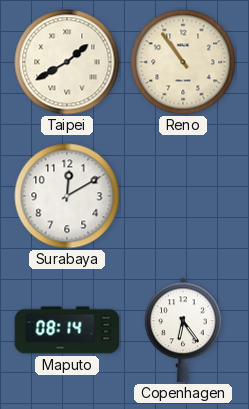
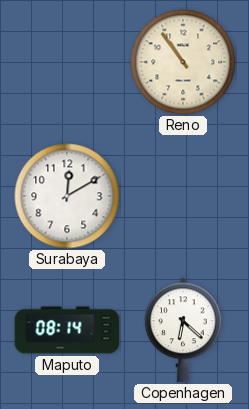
Taipei: 1:40 -> none
Copenhagen: 6:24 -> 6:22
